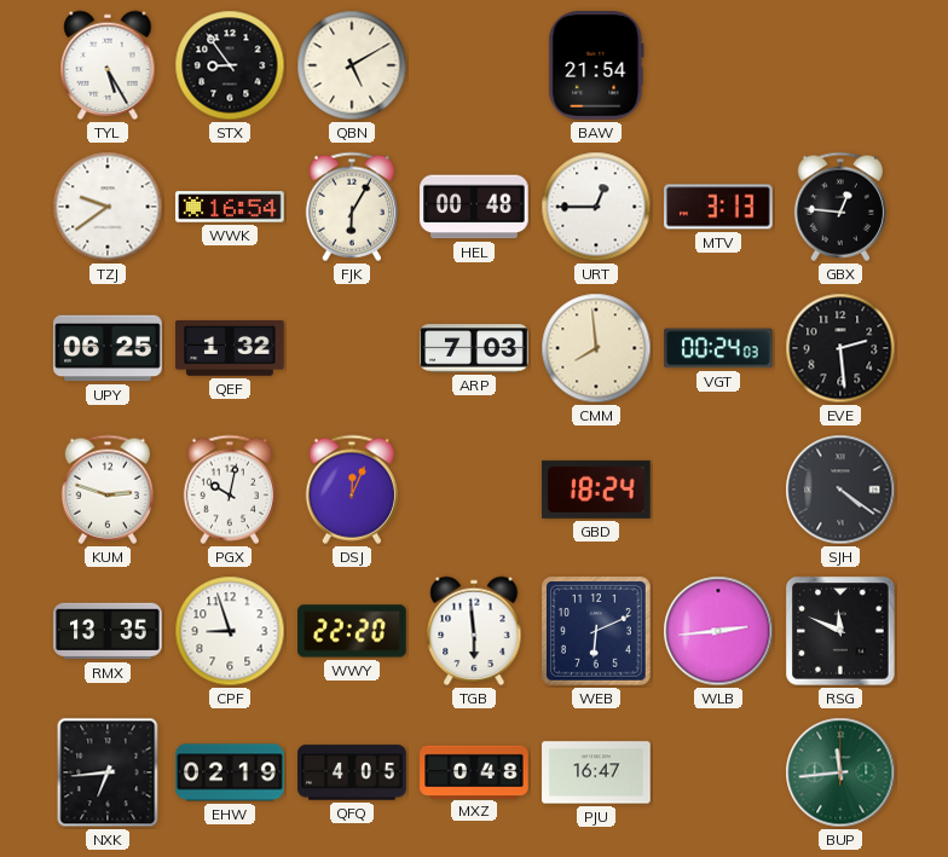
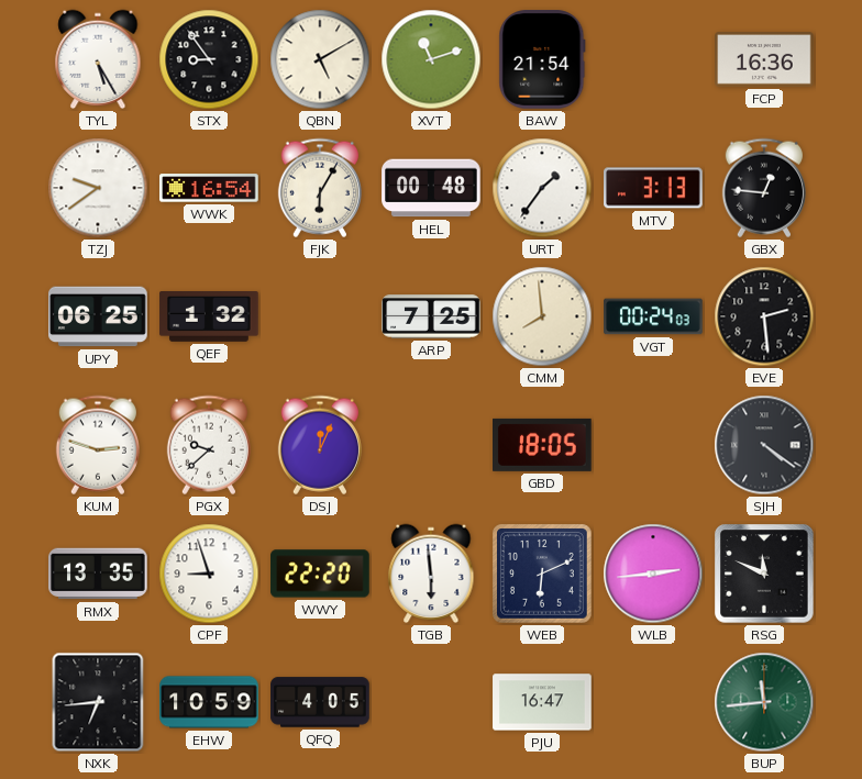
XVT: none -> 11:12
FCP: none -> 16:36
URT: 12:45 -> 1:36
ARP: 7:03 -> 7:25
PGX: 10:02 -> 9:38
GBD: 18:24 -> 18:05
EHW: 02:19 -> 10:59
MXZ: 0:48 -> none
